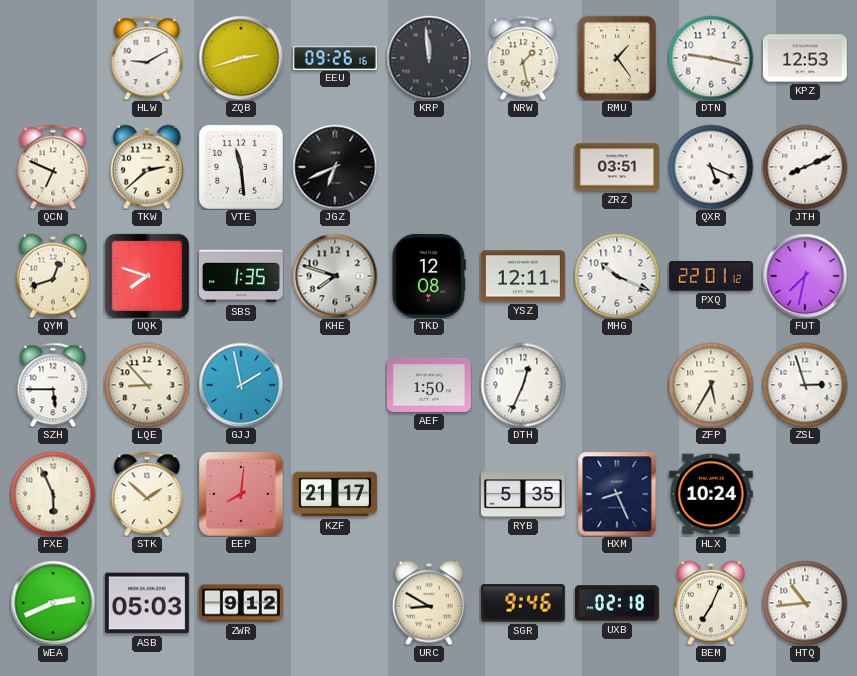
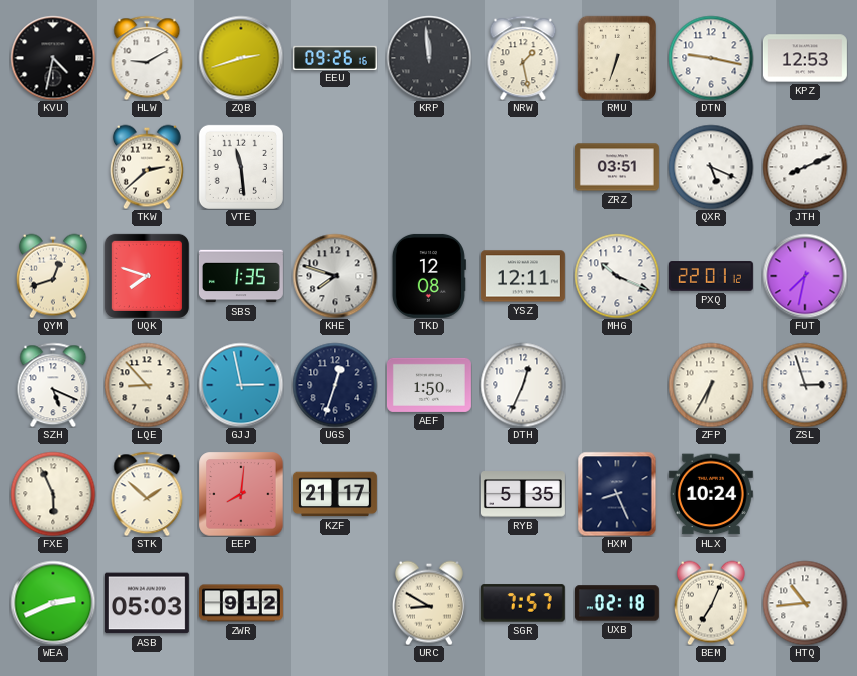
KVU: none -> 4:32
RMU: 1:24 -> 6:33
QCN: 6:49 -> none
JGZ: 6:41 -> none
SZH: 5:45 -> 5:19
GJJ: 1:58 -> 2:58
UGS: none -> 12:33
ZFP: 5:35 -> 6:35
SGR: 9:46 -> 7:57
